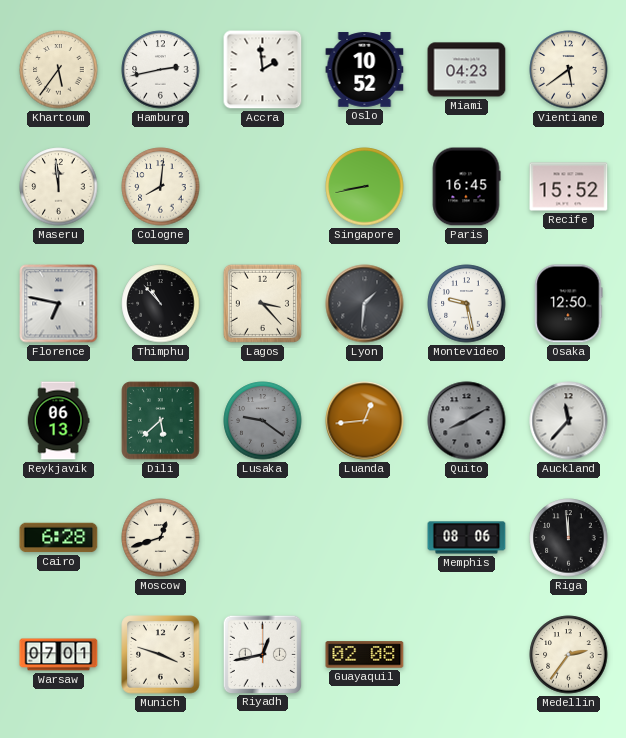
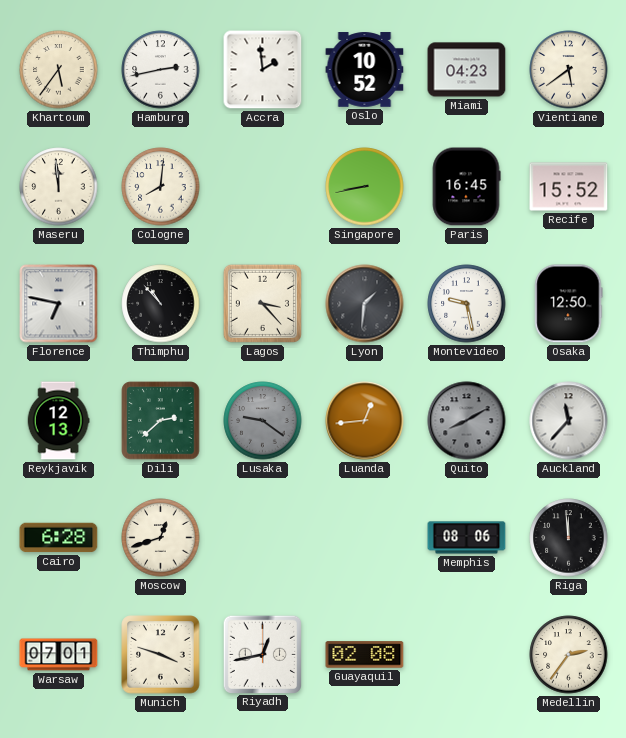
Reykjavik: 06:13 -> 12:13
Dili: 5:38 -> 2:38
